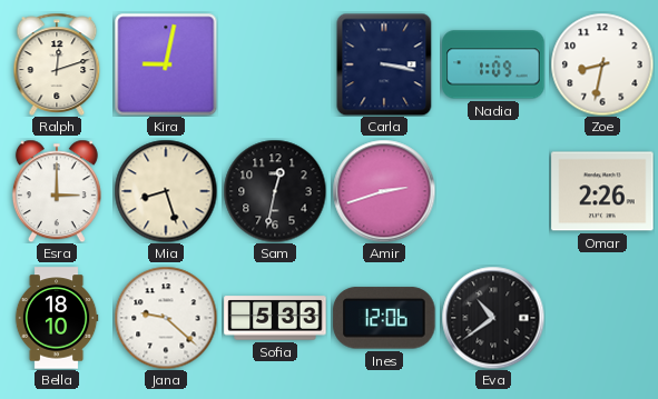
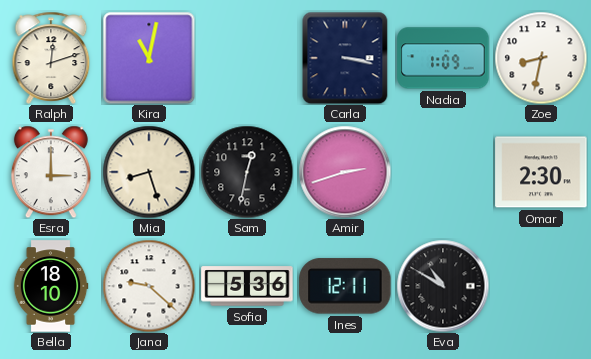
Kira: 9:02 -> 11:02
Omar: 2:26 -> 2:30
Sofia: 5:33 -> 5:36
Ines: 12:06 -> 12:11
Eva: 10:39 -> 10:50
